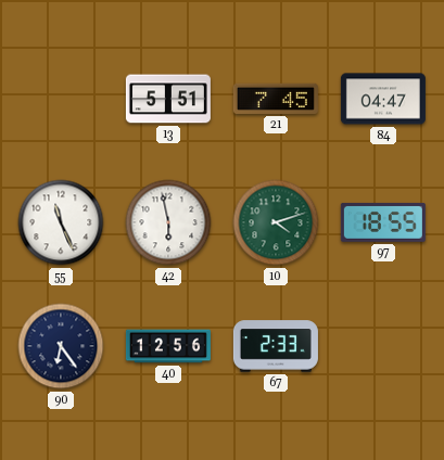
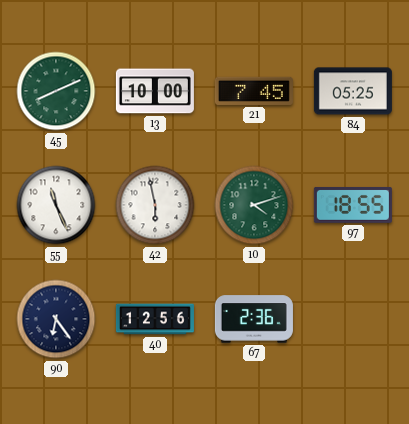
45: none -> 8:11
13: 5:51 -> 10:00
84: 04:47 -> 05:25
67: 2:33 -> 2:36
